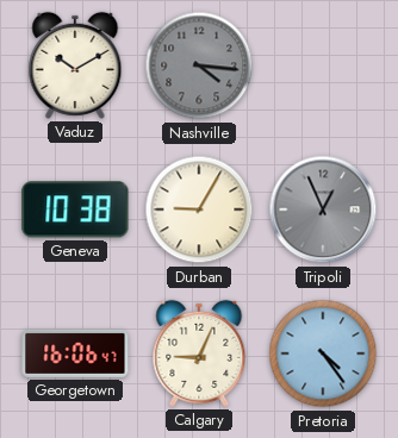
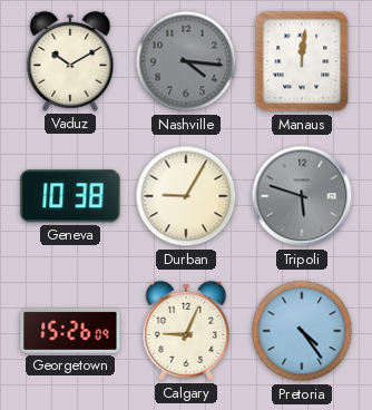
Manaus: none -> 12:01
Tripoli: 12:56 -> 5:48
Georgetown: 16:06 -> 15:26
